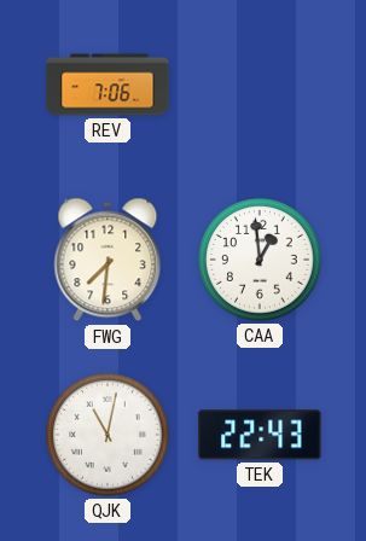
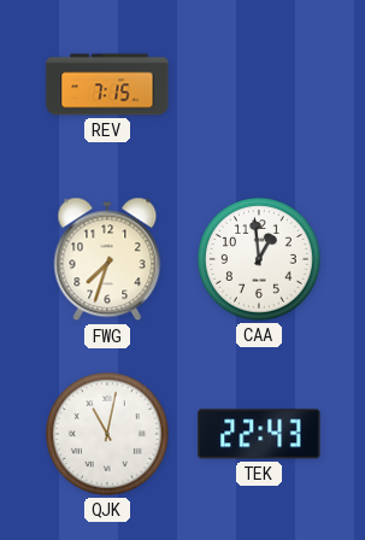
REV: 7:06 -> 7:15
FWG: 7:31 -> 7:33
